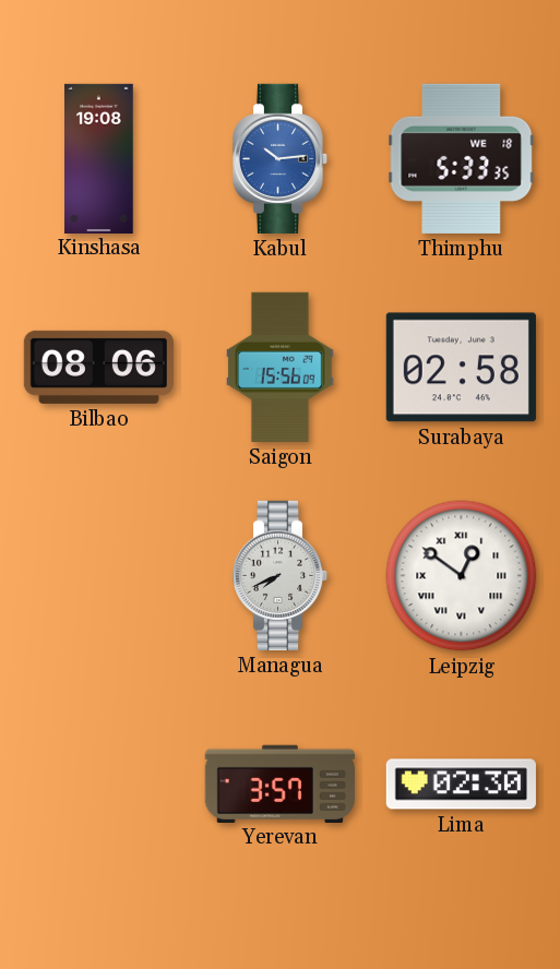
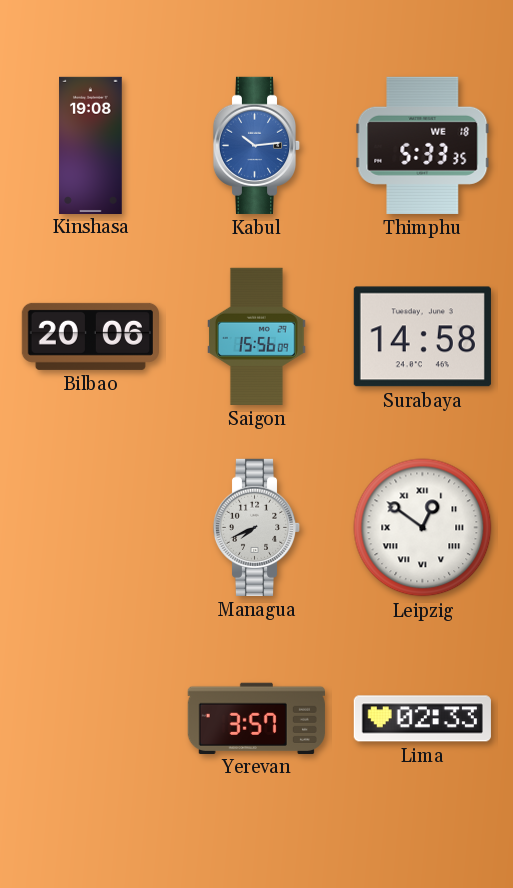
Bilbao: 08:06 -> 20:06
Surabaya: 02:58 -> 14:58
Lima: 02:30 -> 02:33
